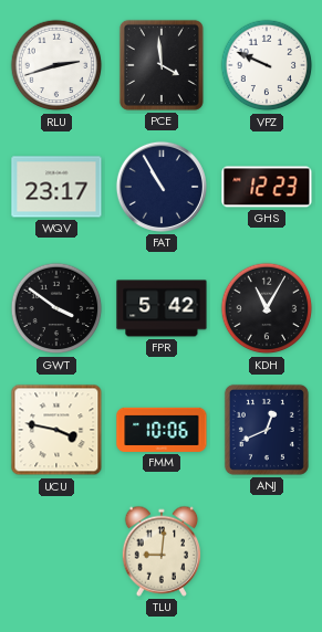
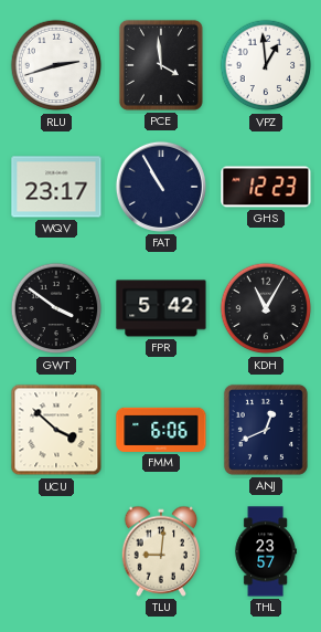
VPZ: 9:49 -> 12:59
UCU: 3:47 -> 3:52
FMM: 10:06 -> 6:06
THL: none -> 23:57
